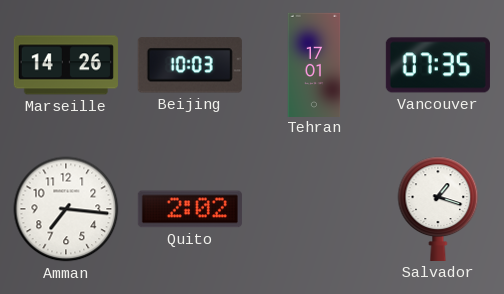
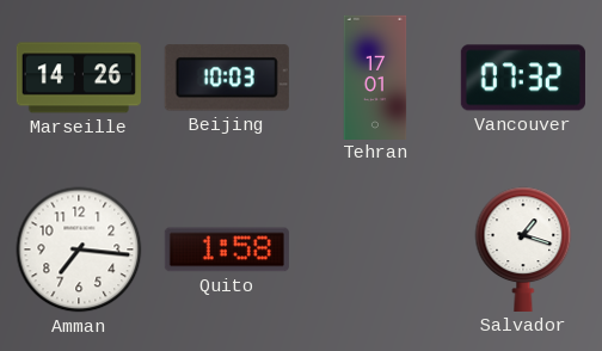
Vancouver: 07:35 -> 07:32
Quito: 2:02 -> 1:58
